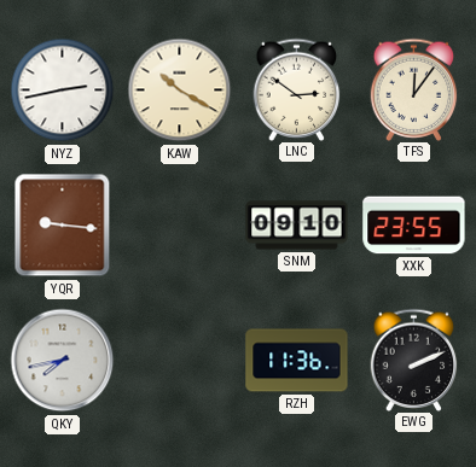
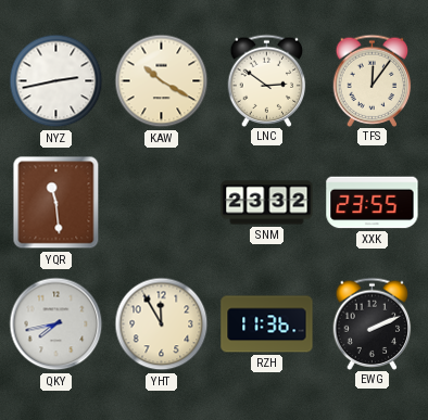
YQR: 9:16 -> 11:29
SNM: 09:10 -> 23:32
YHT: none -> 11:55
